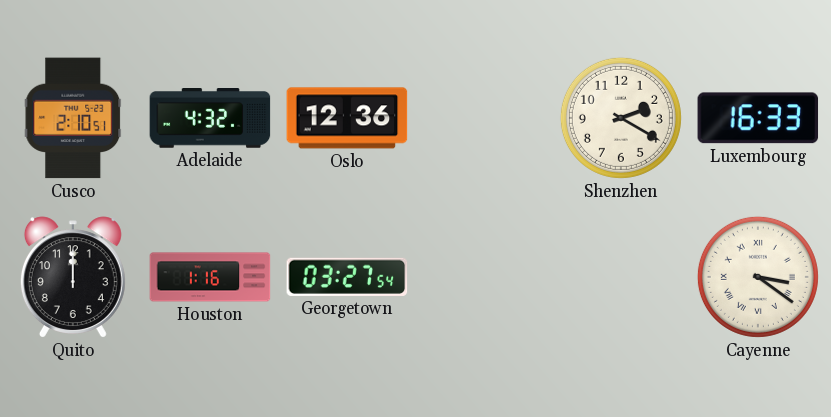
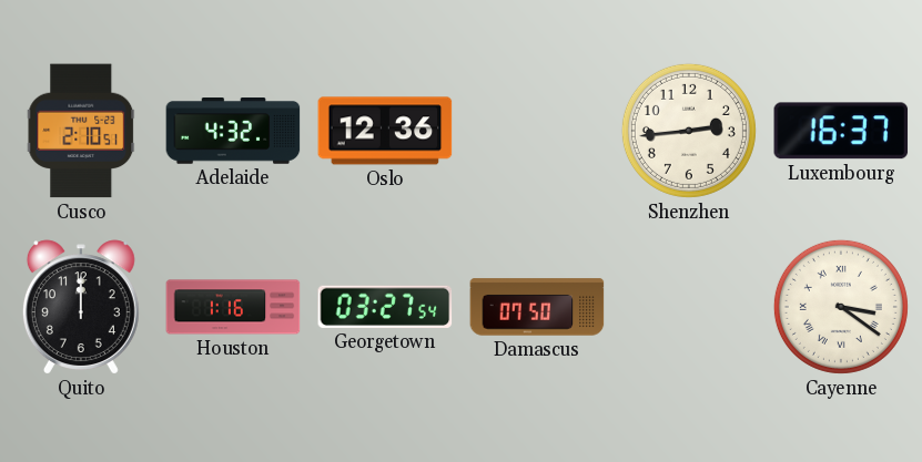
Shenzhen: 2:20 -> 2:44
Luxembourg: 16:33 -> 16:37
Damascus: none -> 07:50
